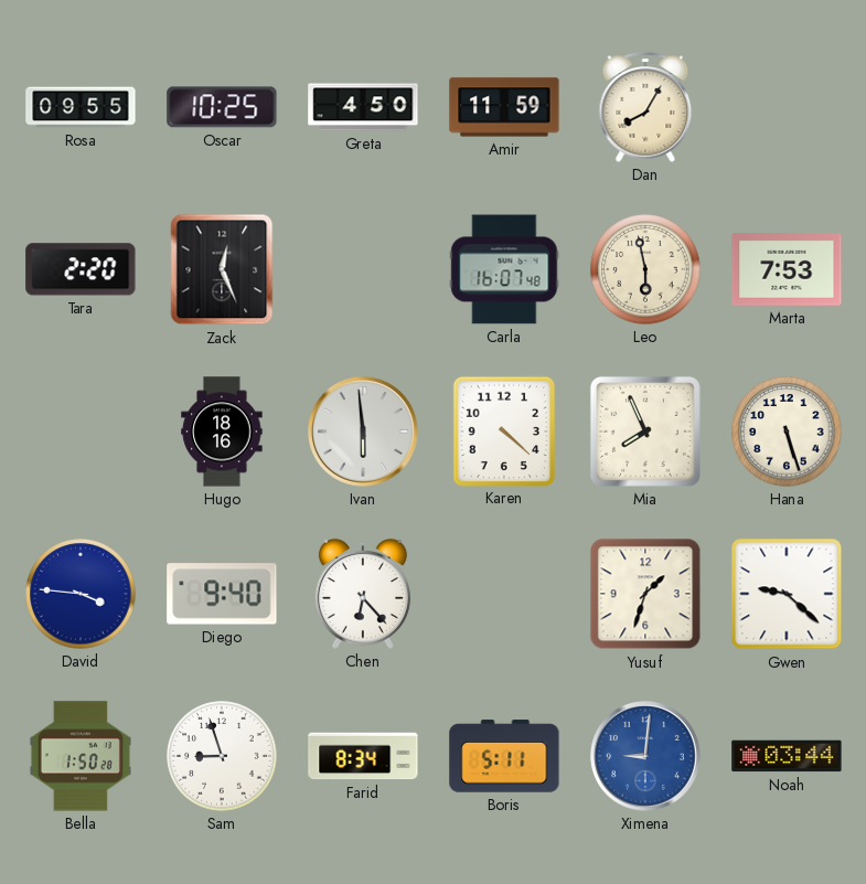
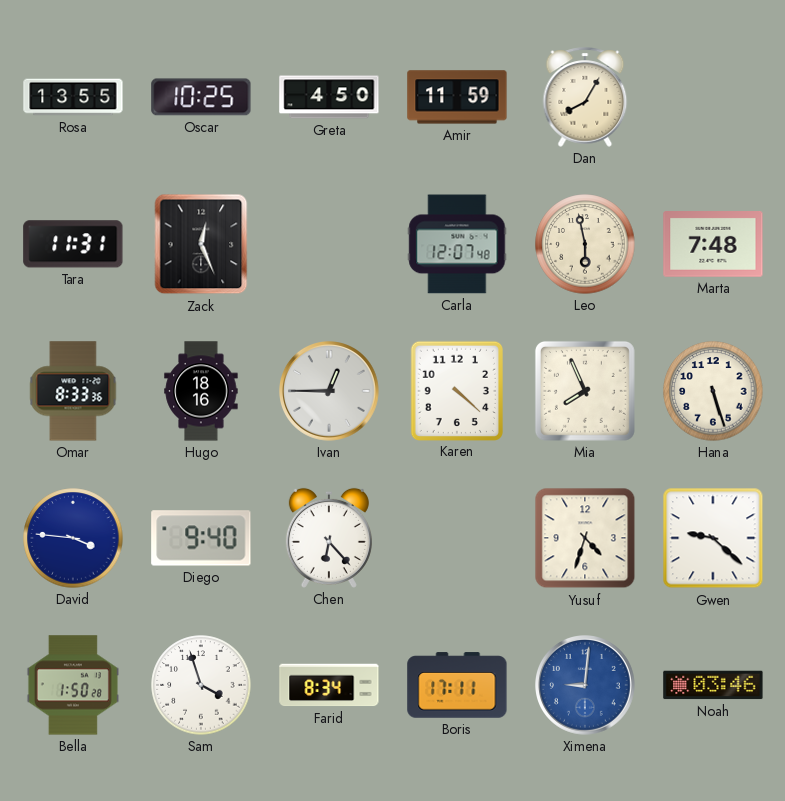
Rosa: 09:55 -> 13:55
Tara: 2:20 -> 11:31
Carla: 16:07 -> 12:07
Marta: 7:53 -> 7:48
Omar: none -> 8:33
Ivan: 5:59 -> 12:45
Yusuf: 1:33 -> 4:33
Sam: 8:57 -> 3:57
Boris: 5:11 -> 17:11
Noah: 03:44 -> 03:46
